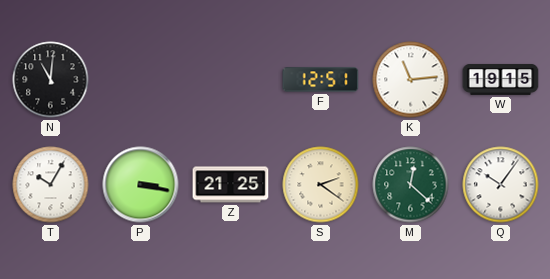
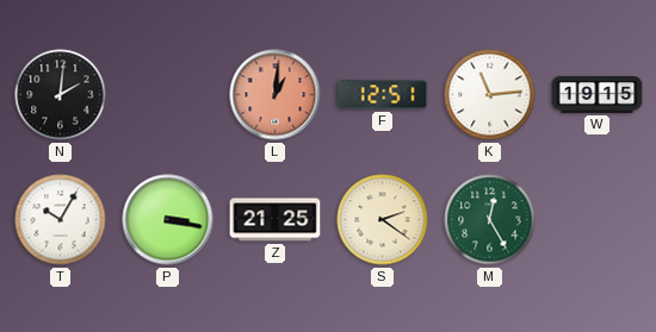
N: 11:01 -> 2:01
L: none -> 1:01
M: 12:22 -> 12:25
Q: 10:06 -> none
